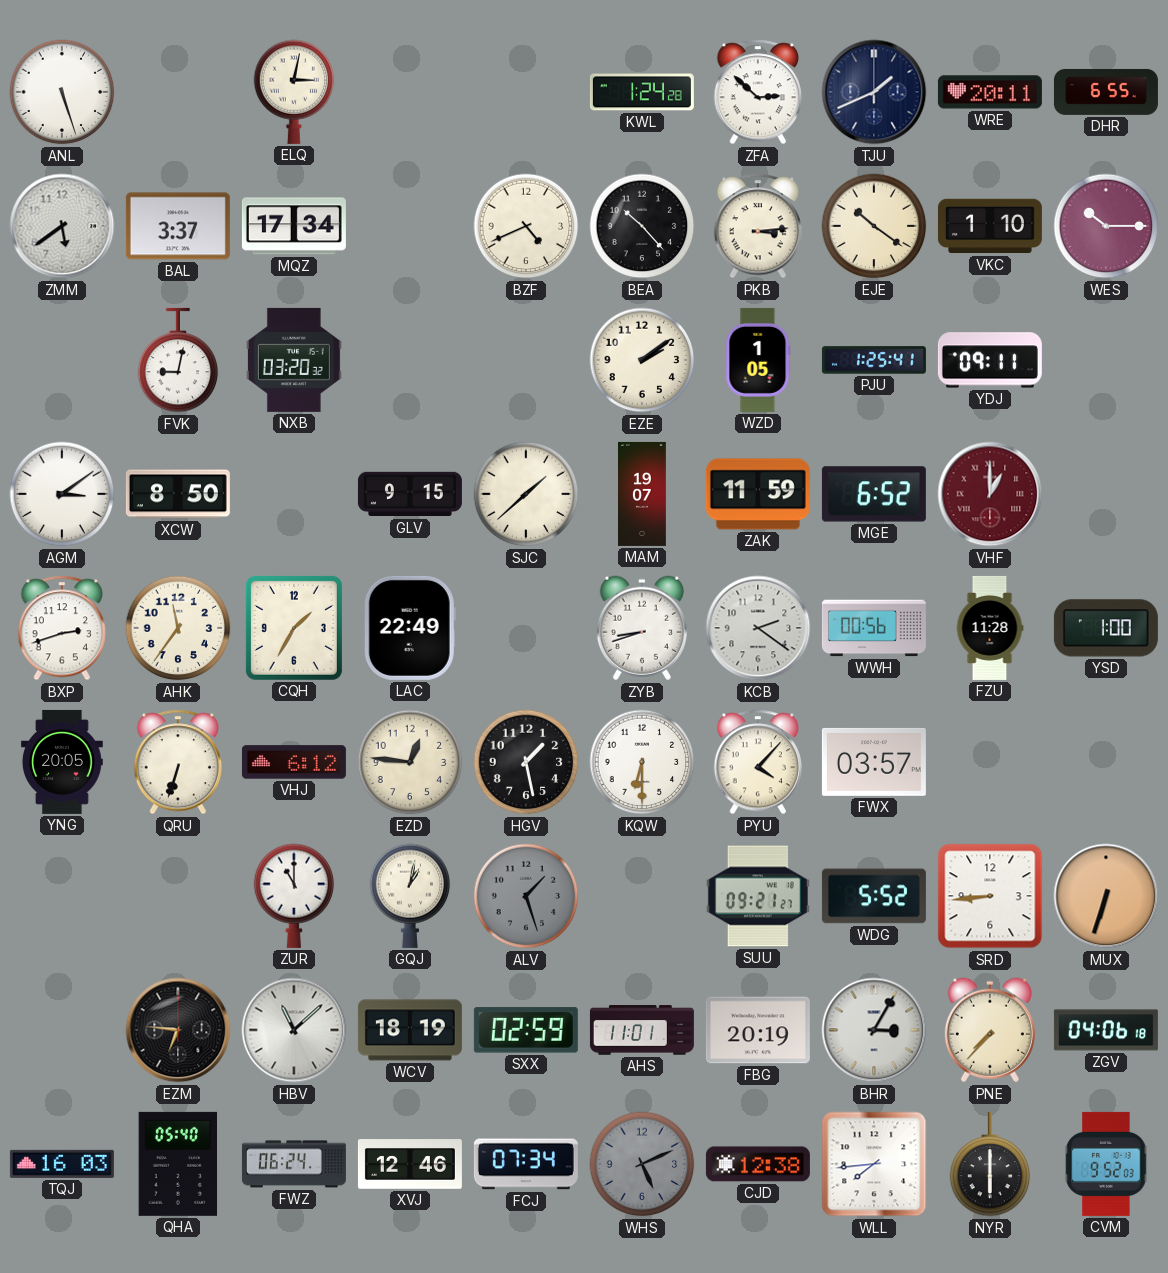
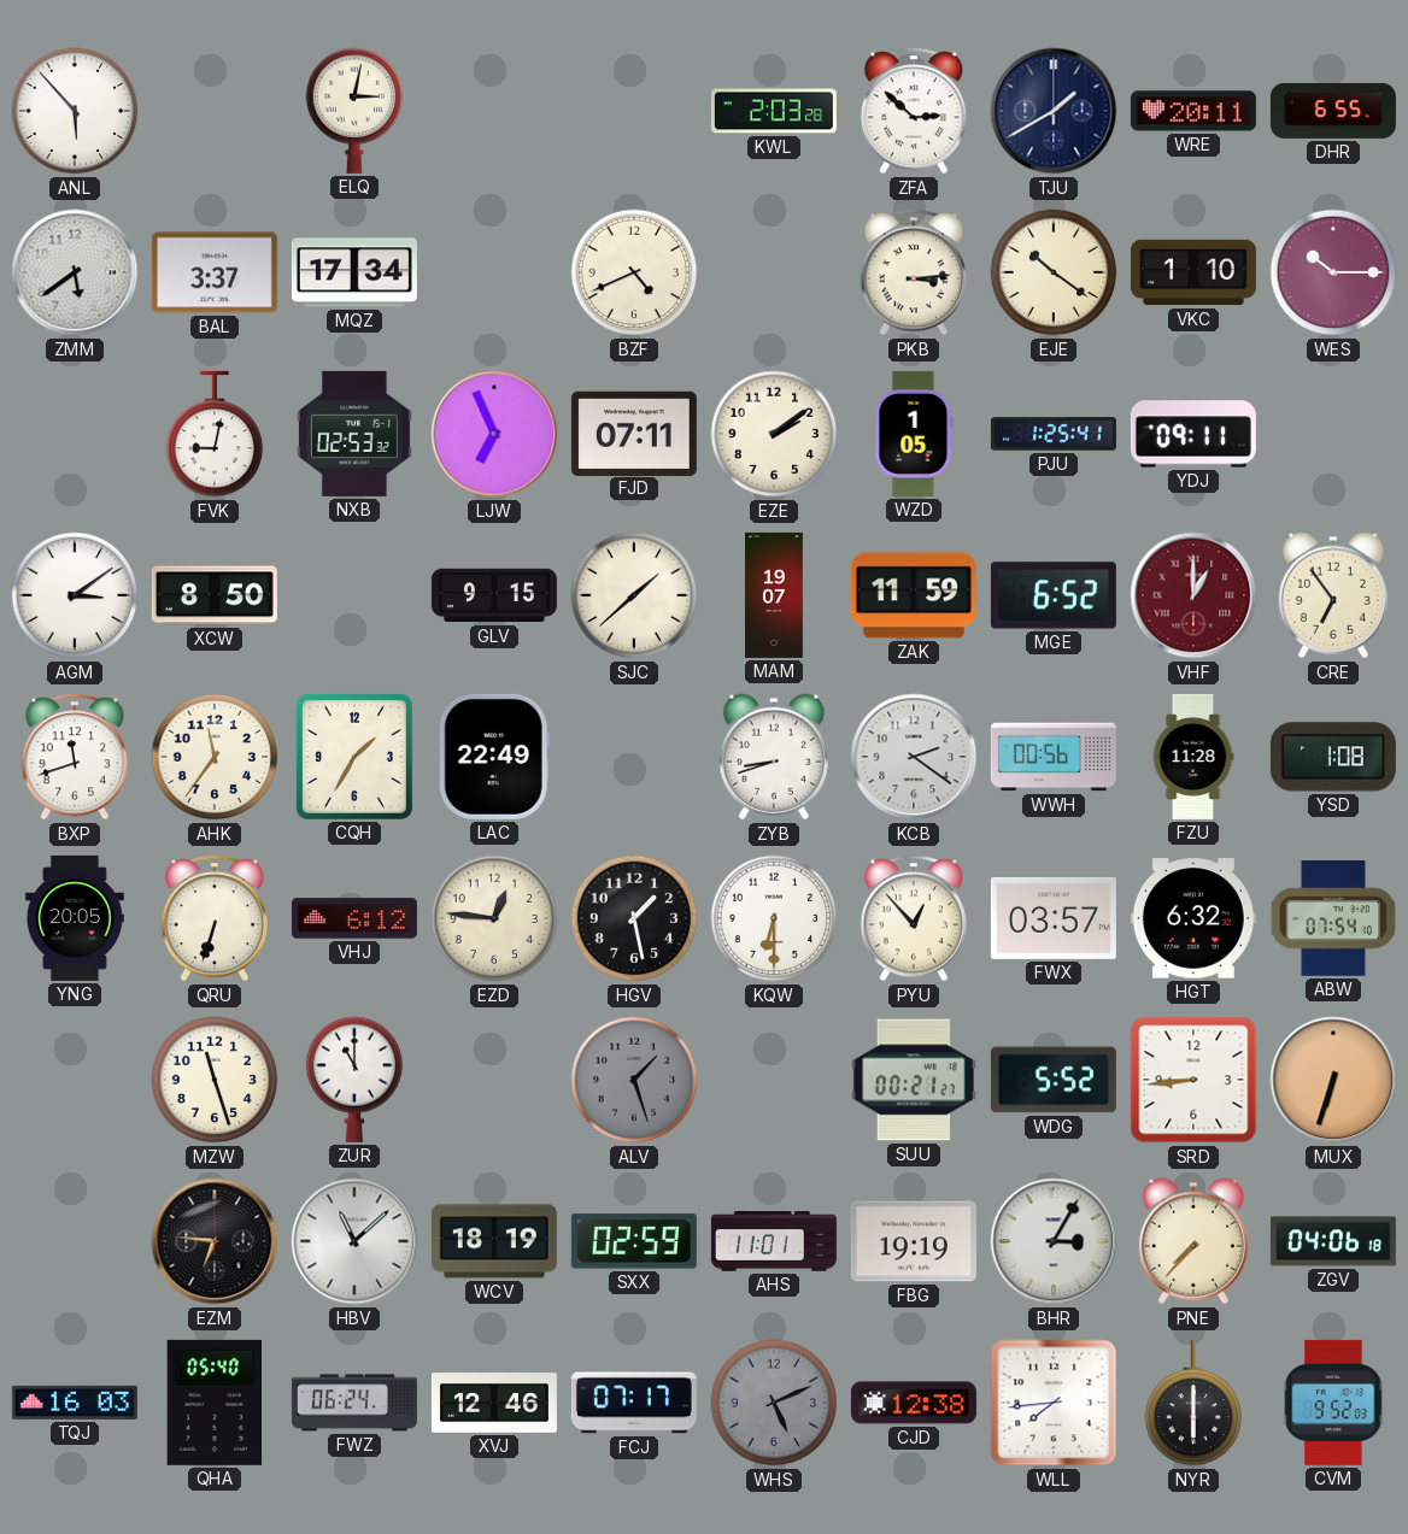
ANL: 5:27 -> 5:53
KWL: 1:24 -> 2:03
TJU: 1:41 -> 1:40
BEA: 10:23 -> none
NXB: 03:20 -> 02:53
LJW: none -> 6:56
FJD: none -> 07:11
CRE: none -> 6:54
BXP: 2:42 -> 11:42
YSD: 1:00 -> 1:08
PYU: 4:07 -> 12:53
HGT: none -> 6:32
ABW: none -> 07:54
MZW: none -> 11:27
GQJ: 1:02 -> none
SUU: 09:21 -> 00:21
FBG: 20:19 -> 19:19
FCJ: 07:34 -> 07:17
